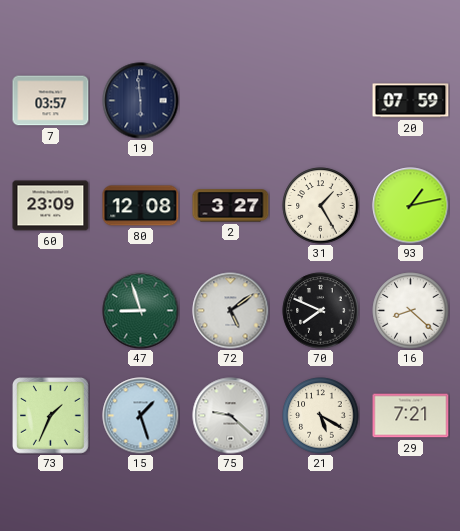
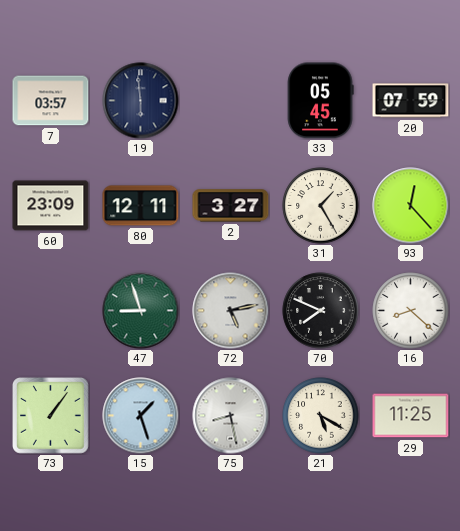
33: none -> 05:45
80: 12:08 -> 12:11
93: 1:13 -> 12:23
72: 5:09 -> 5:13
73: 1:34 -> 1:06
75: 9:22 -> 8:28
29: 7:21 -> 11:25
